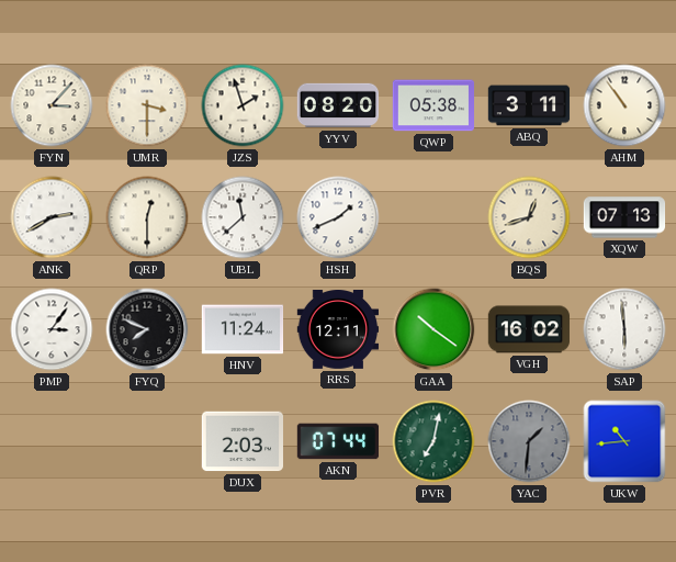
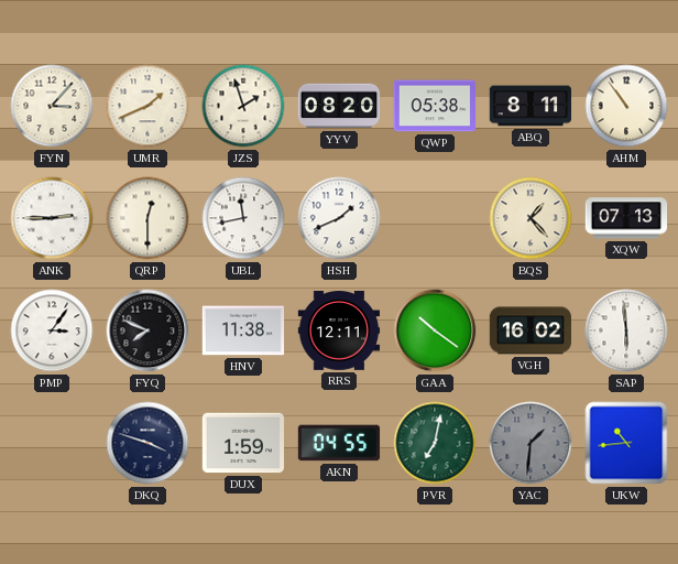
UMR: 3:30 -> 1:41
ABQ: 3:11 -> 8:11
ANK: 2:40 -> 2:45
UBL: 11:38 -> 11:43
BQS: 12:42 -> 1:23
HNV: 11:24 -> 11:38
DKQ: none -> 3:48
DUX: 2:03 -> 1:59
AKN: 07:44 -> 04:55
